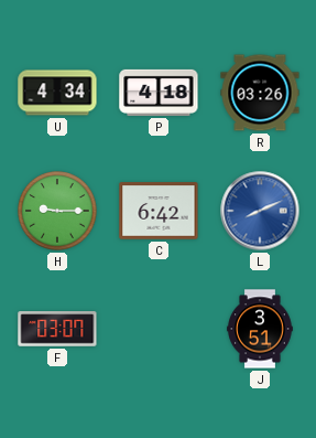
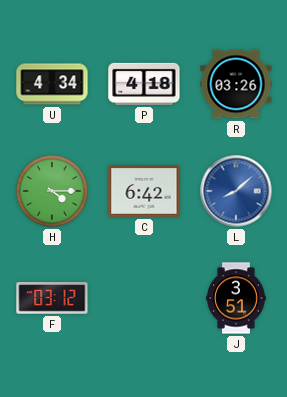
H: 9:15 -> 4:15
L: 8:11 -> 8:08
F: 03:07 -> 03:12
